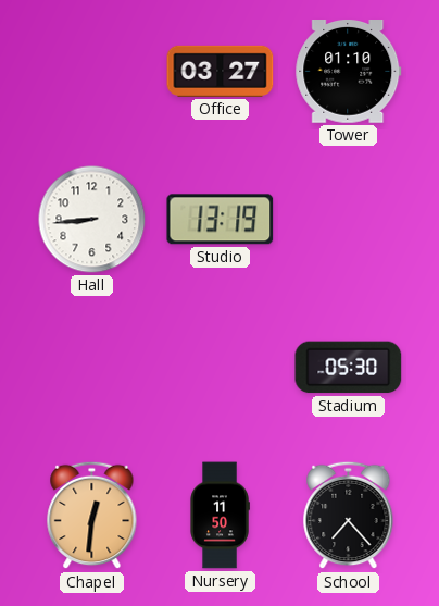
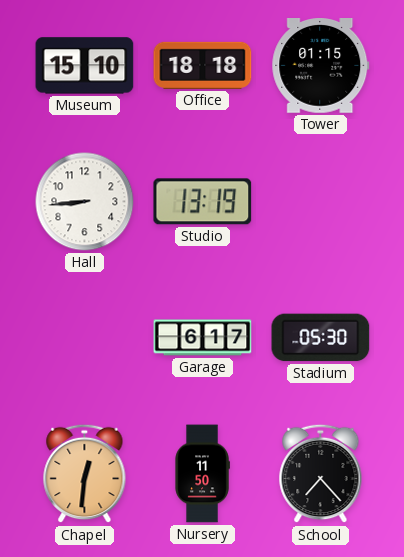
Museum: none -> 15:10
Office: 03:27 -> 18:18
Tower: 01:10 -> 01:15
Garage: none -> 6:17
